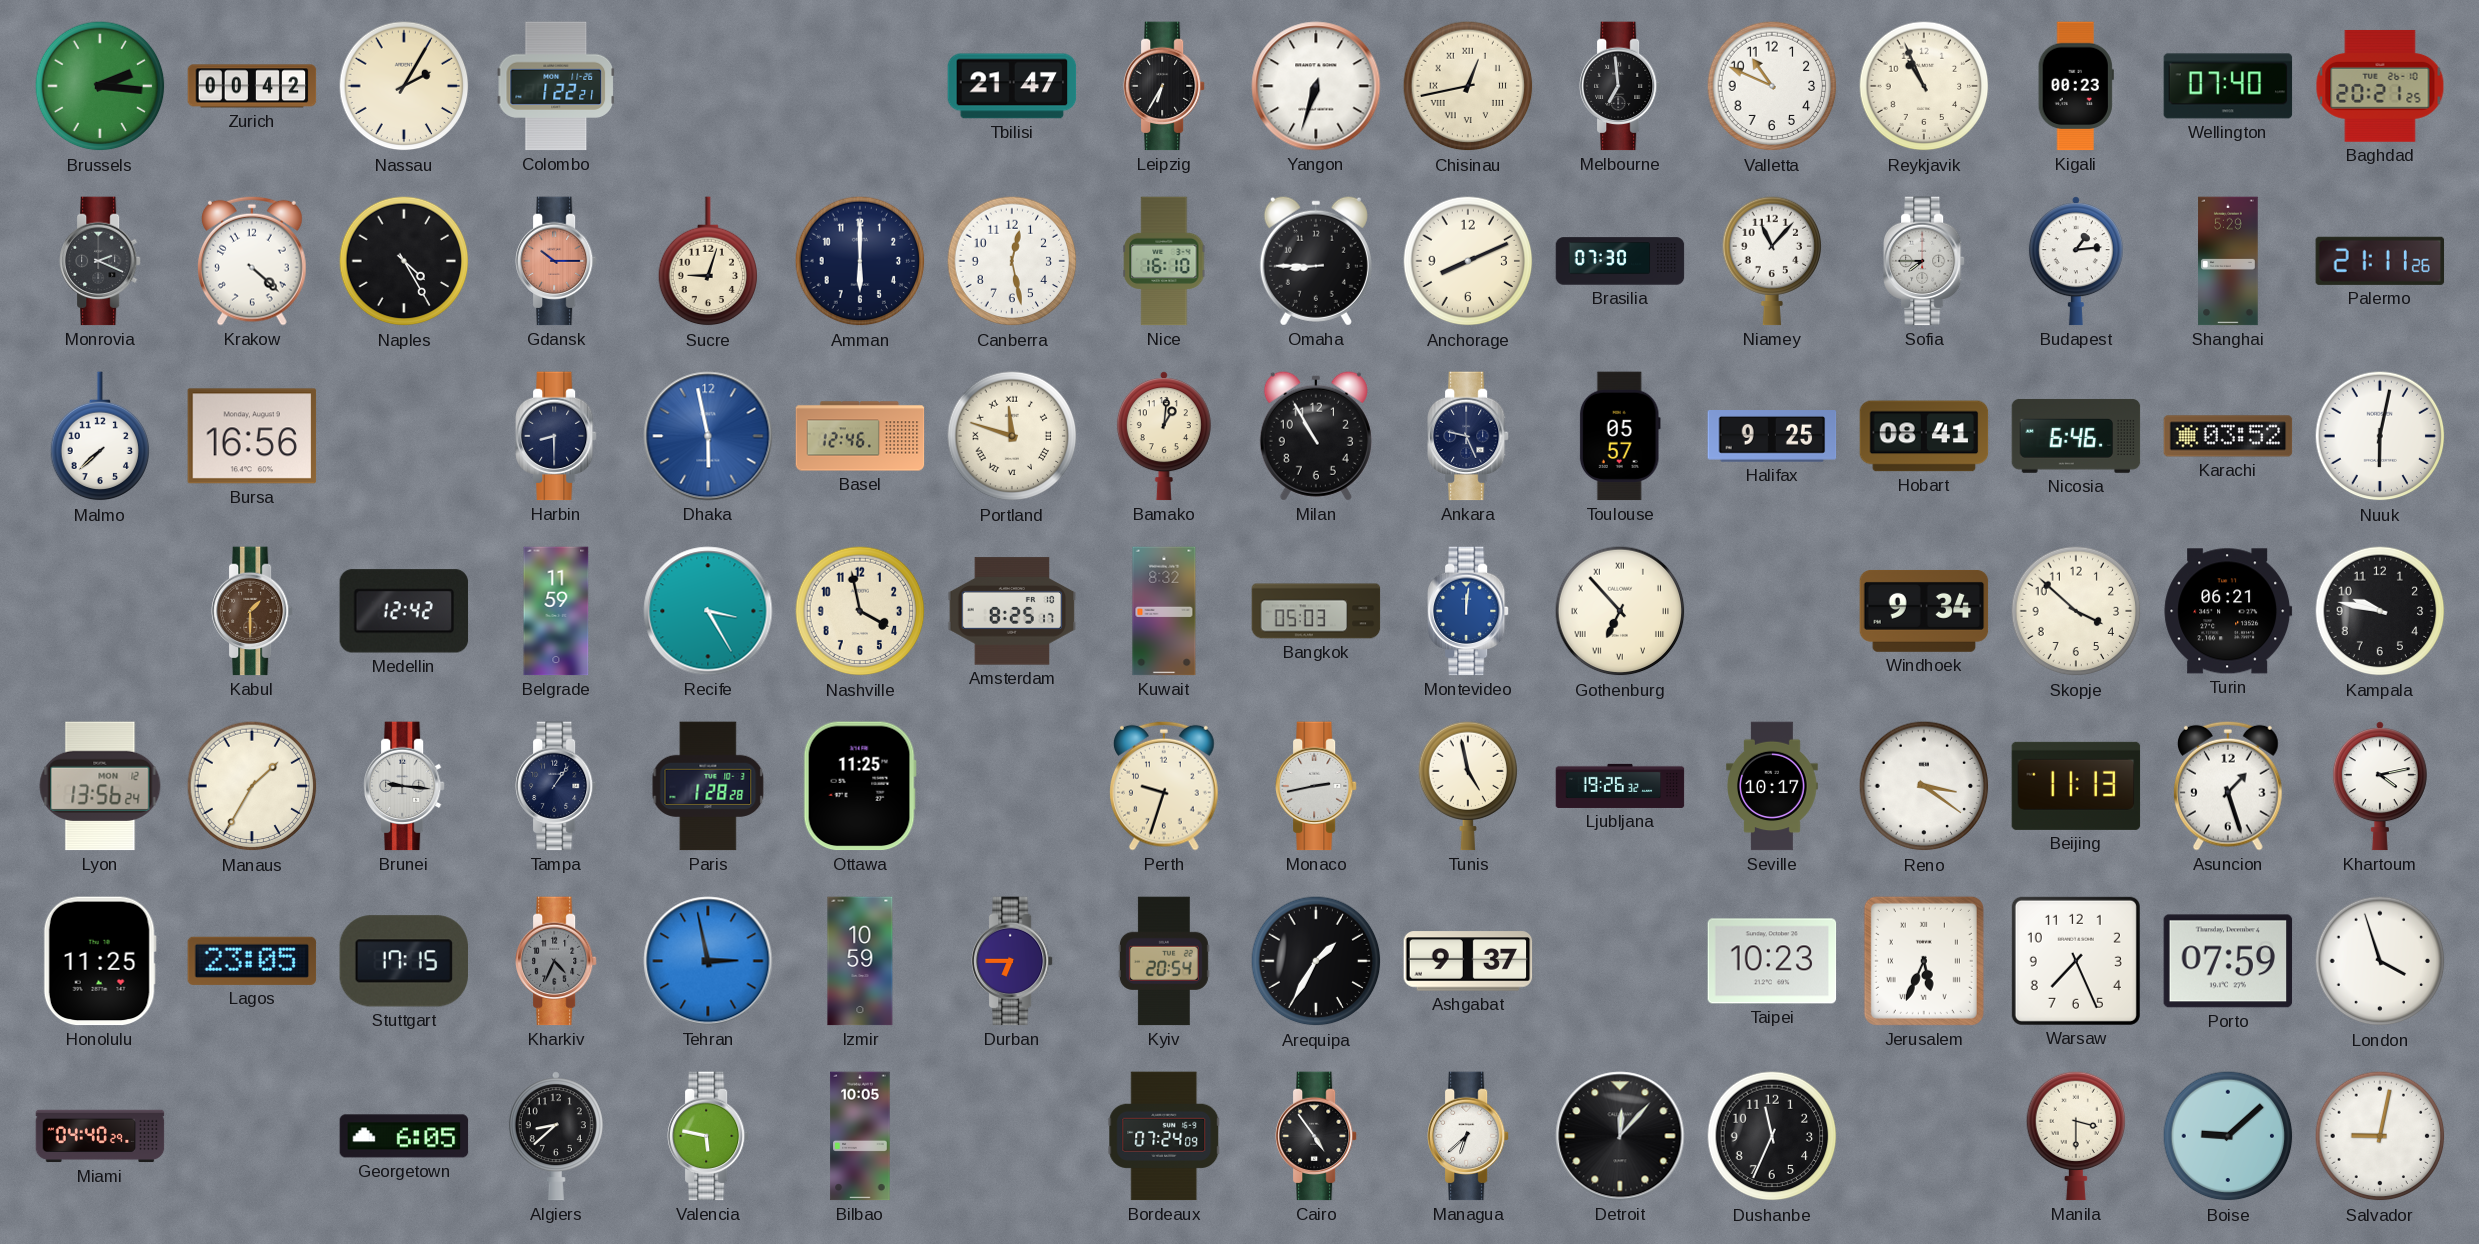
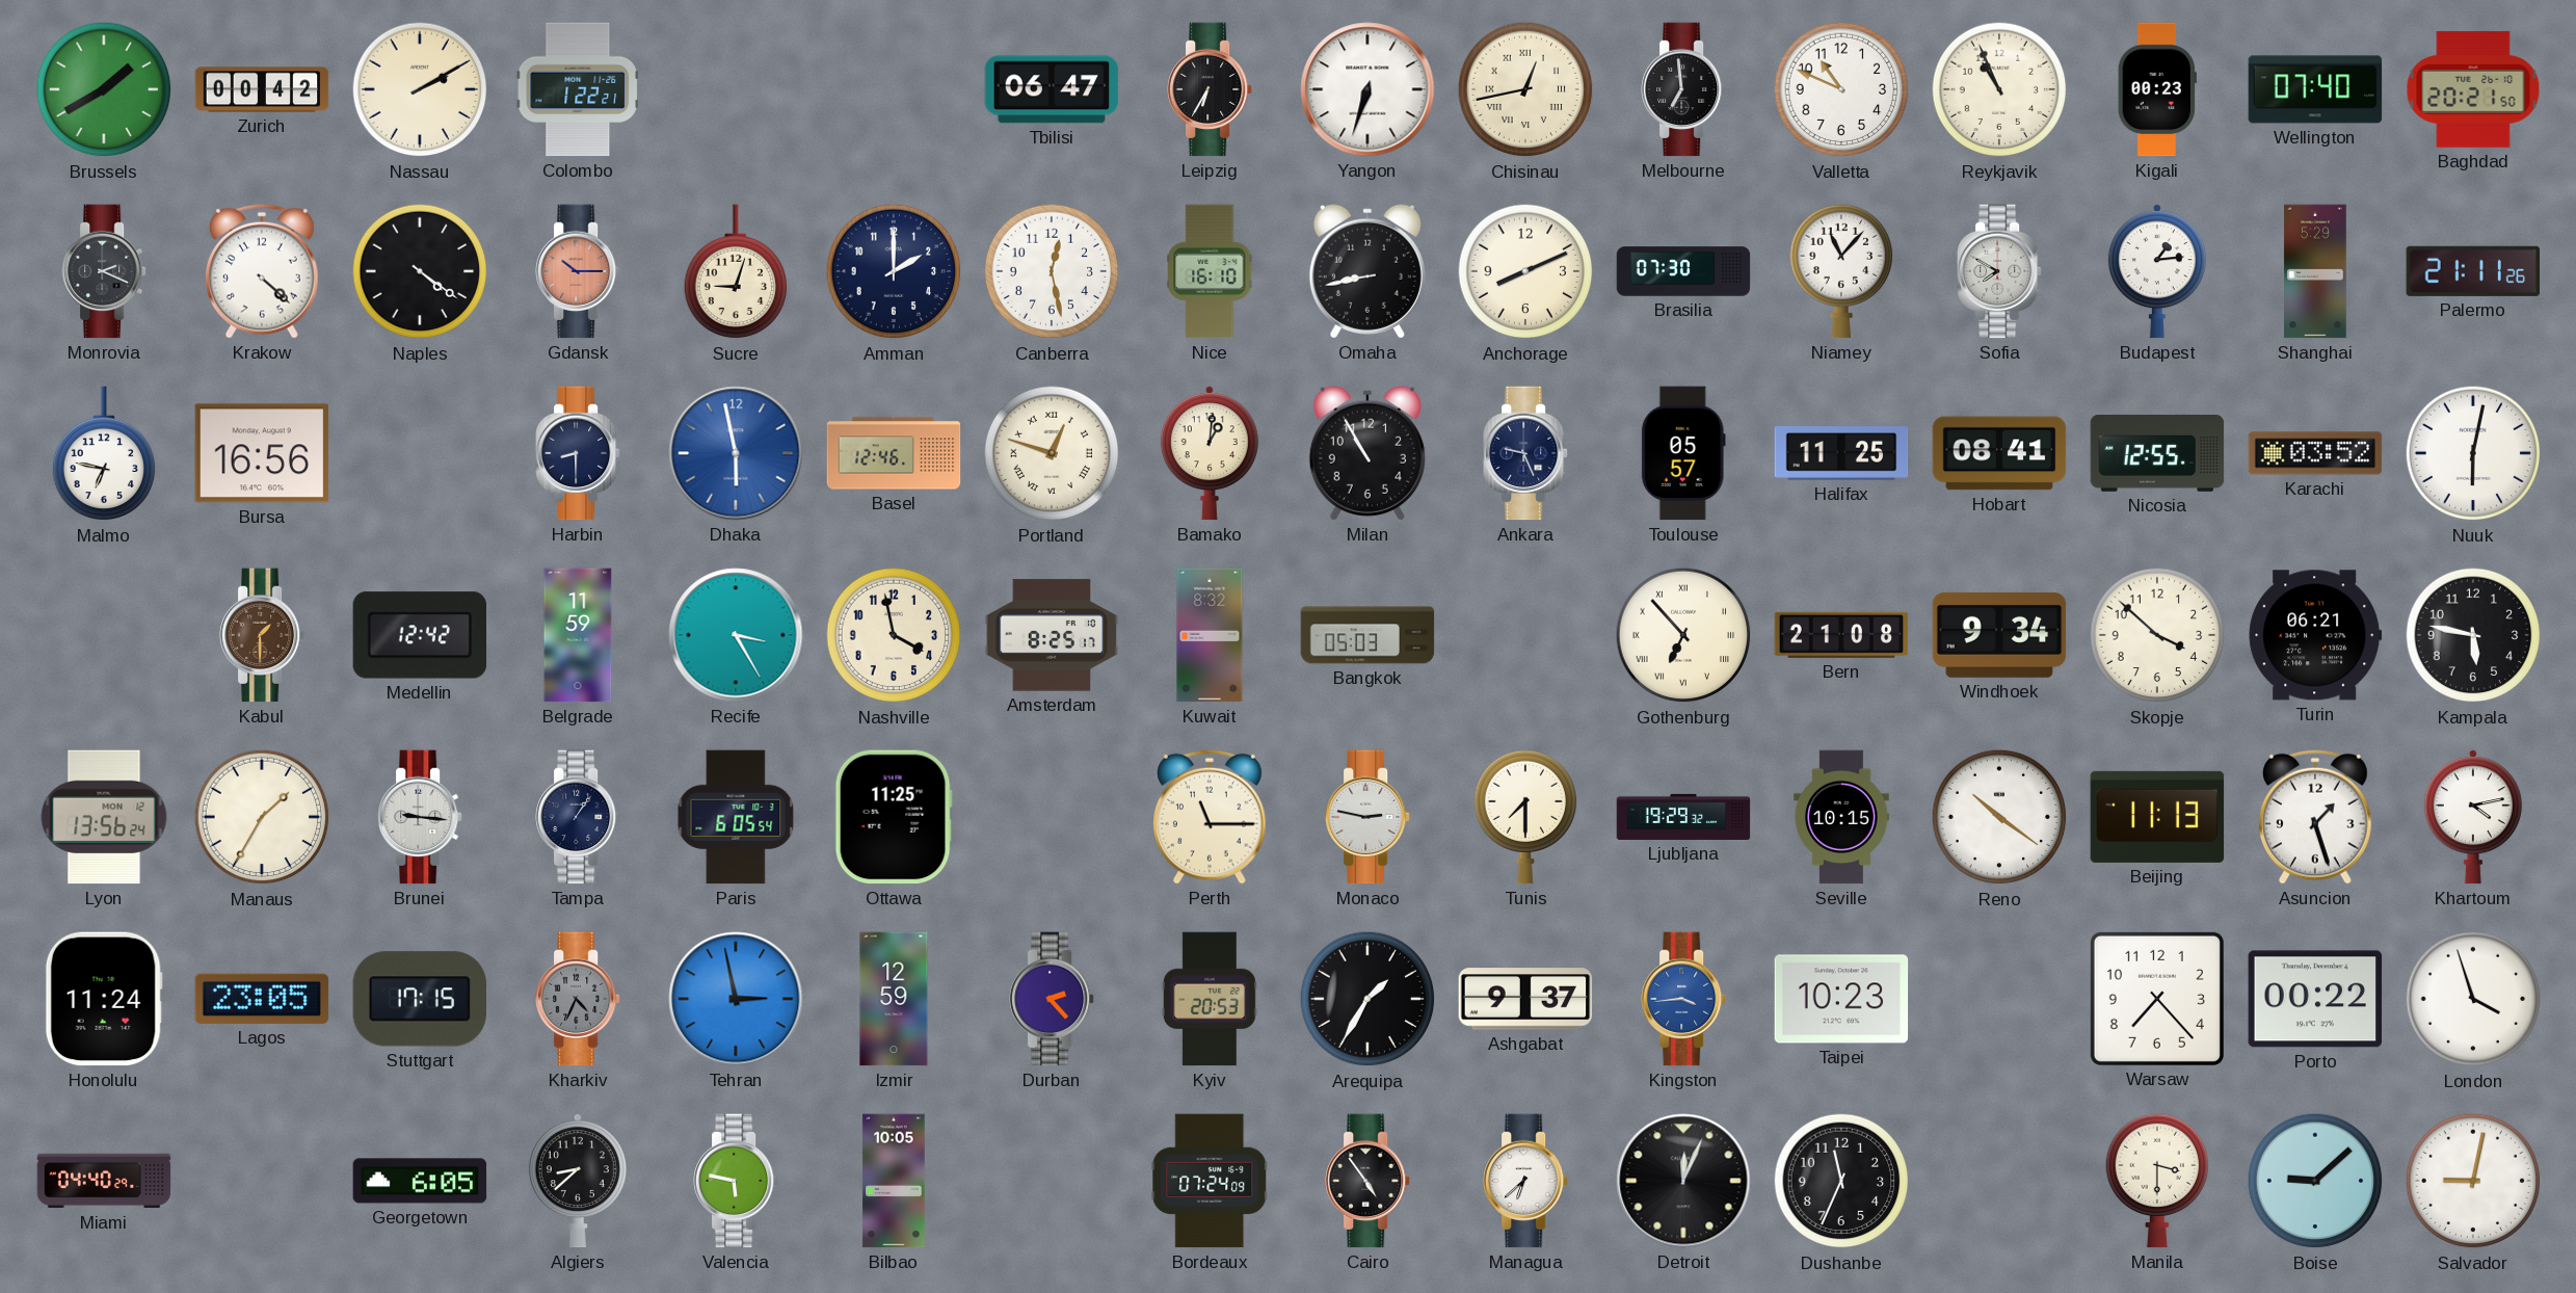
Brussels: 2:16 -> 1:40
Nassau: 2:05 -> 2:10
Tbilisi: 21:47 -> 06:47
Baghdad: 20:21:25 -> 20:21:50
Naples: 4:25 -> 4:21
Amman: 6:00 -> 2:00
Omaha: 8:45 -> 8:43
Sofia: 7:45 -> 7:50
Malmo: 7:38 -> 6:47
Portland: 11:48 -> 12:48
Halifax: 9:25 -> 11:25
Nicosia: 6:46 -> 12:55
Montevideo: 12:01 -> none
Bern: none -> 21:08
Kampala: 9:47 -> 5:47
Paris: 1:28 -> 6:05
Perth: 9:33 -> 11:15
Monaco: 2:43 -> 2:47
Tunis: 4:58 -> 7:30
Ljubljana: 19:26 -> 19:29
Seville: 10:17 -> 10:15
Reno: 3:21 -> 10:21
Honolulu: 11:25 -> 11:24
Izmir: 10:59 -> 12:59
Durban: 6:45 -> 2:23
Kyiv: 20:54 -> 20:53
Kingston: none -> 3:44
Jerusalem: 5:34 -> none
Warsaw: 7:26 -> 7:23
Porto: 07:59 -> 00:22
Detroit: 12:07 -> 12:04
